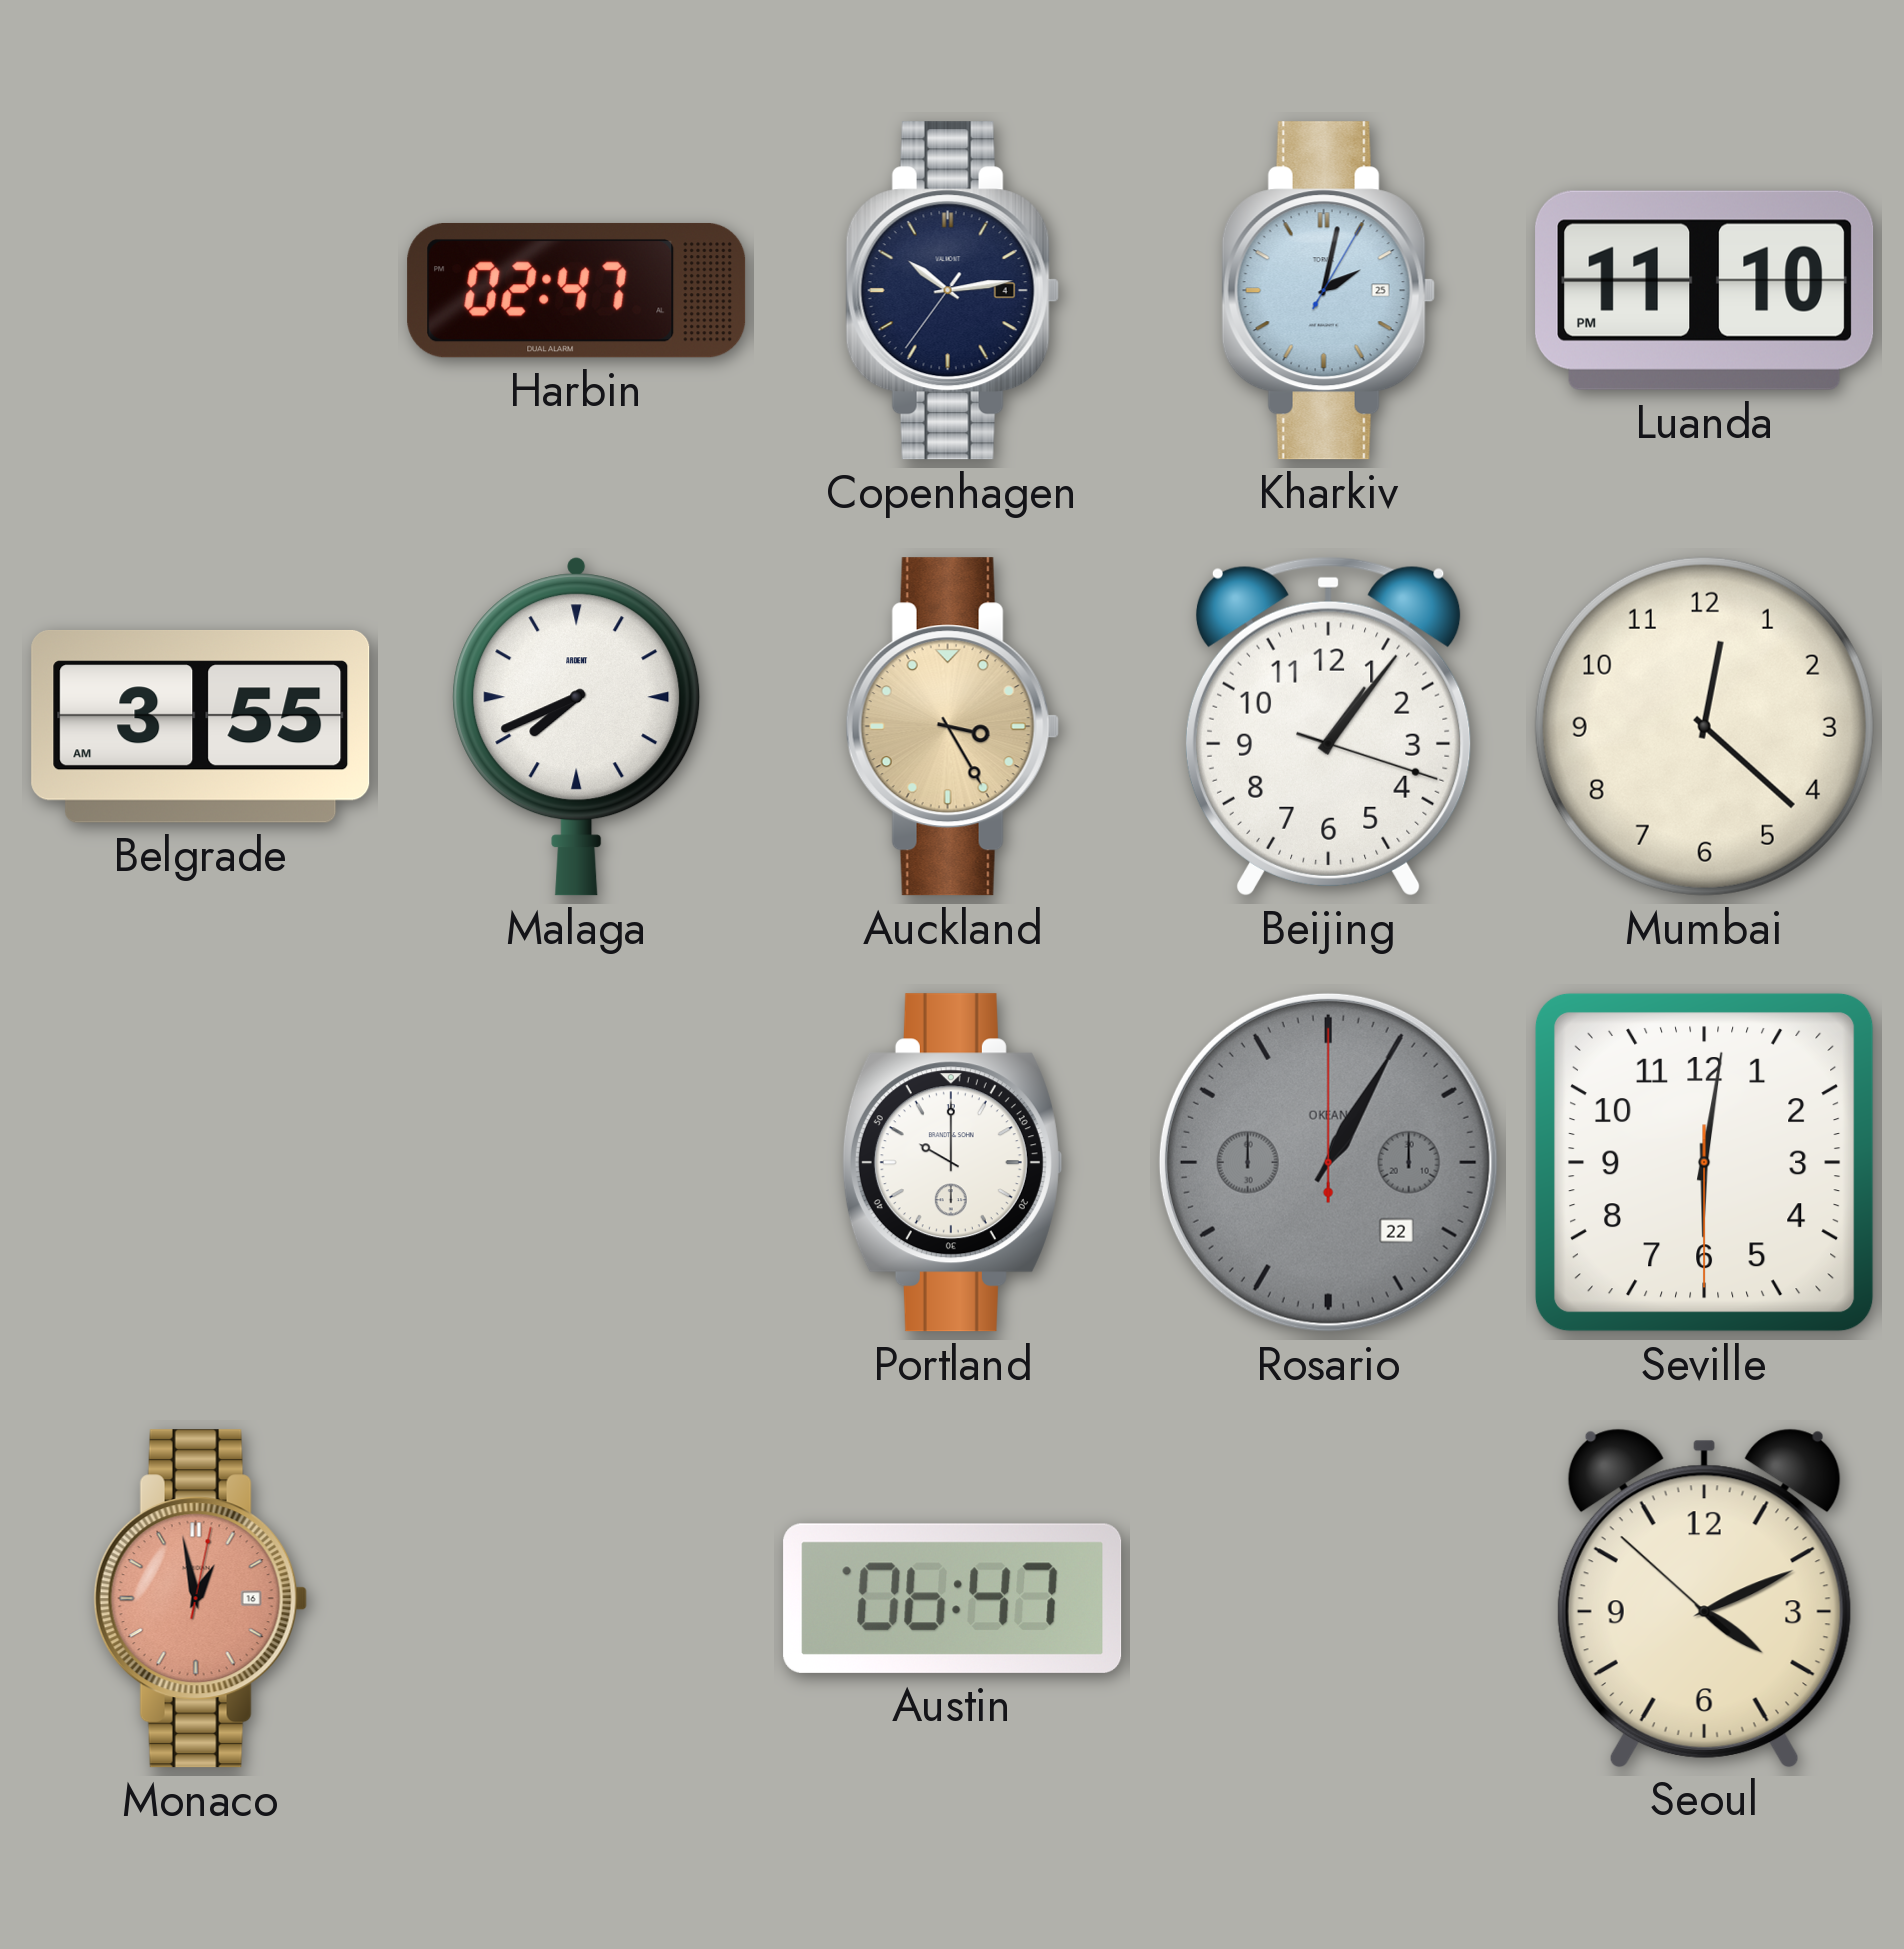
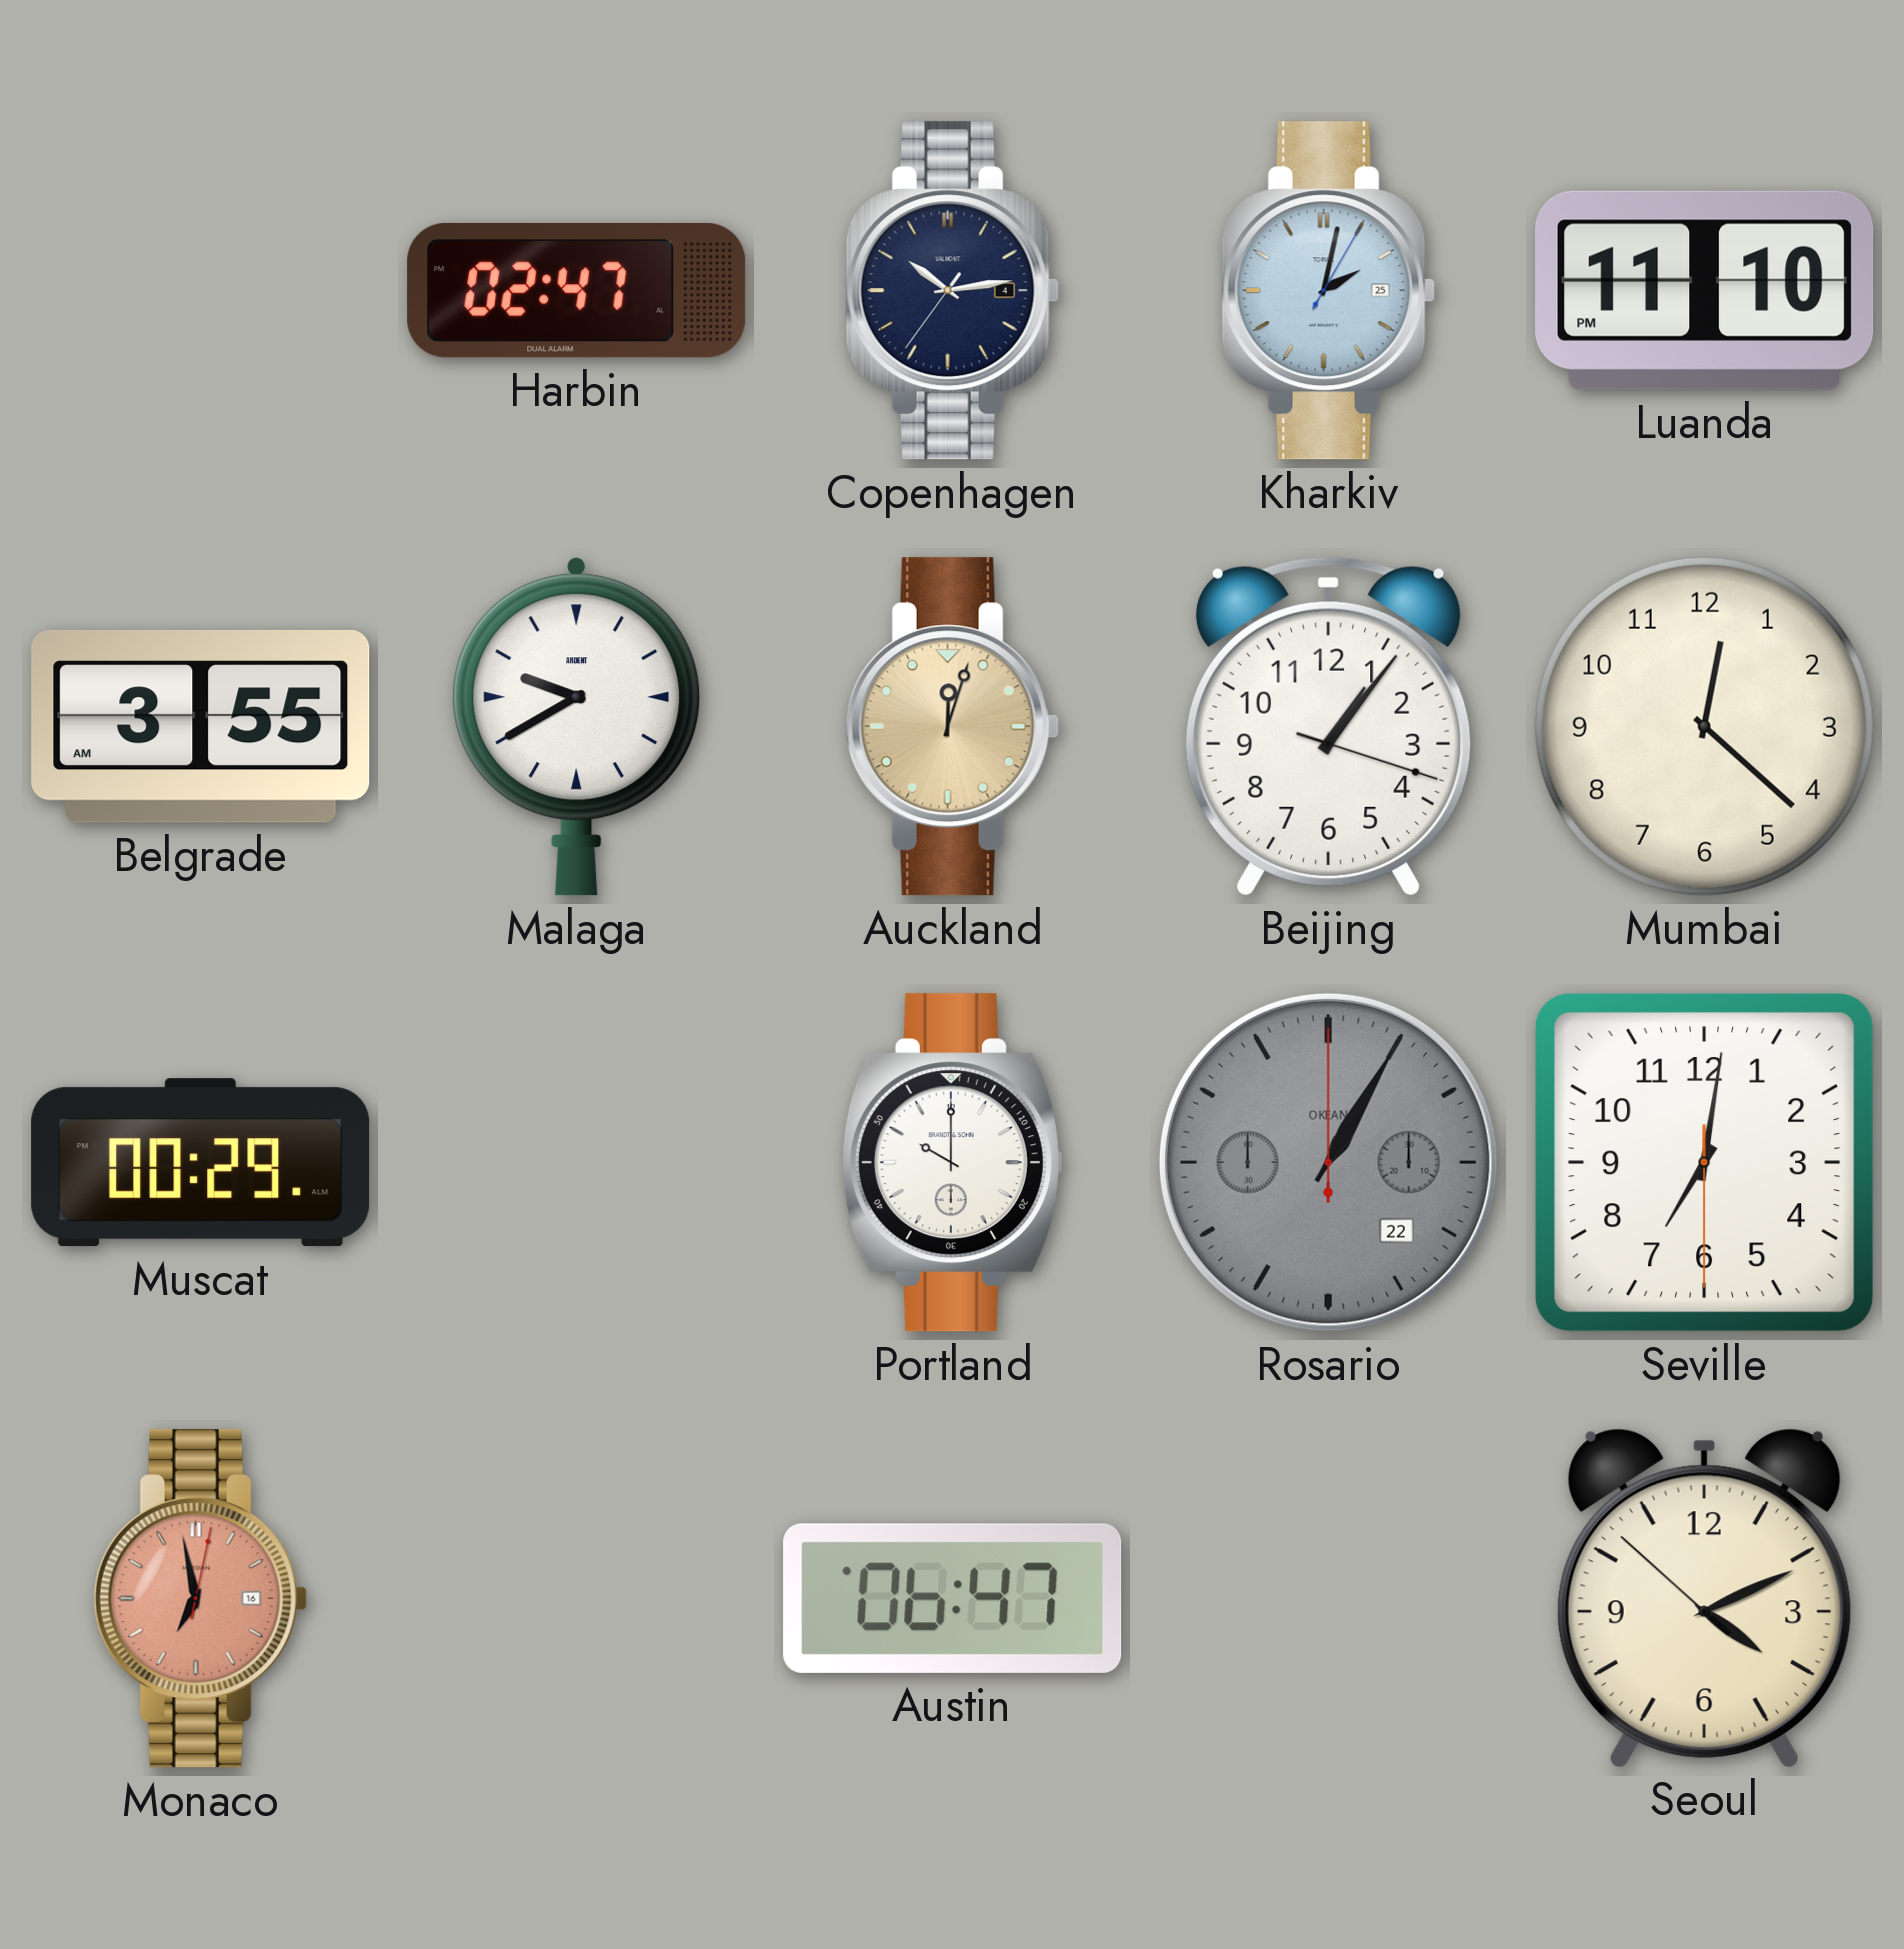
Malaga: 7:41 -> 9:40
Auckland: 3:25 -> 12:03
Muscat: none -> 00:29
Seville: 6:01 -> 7:01
Monaco: 12:58 -> 6:58
